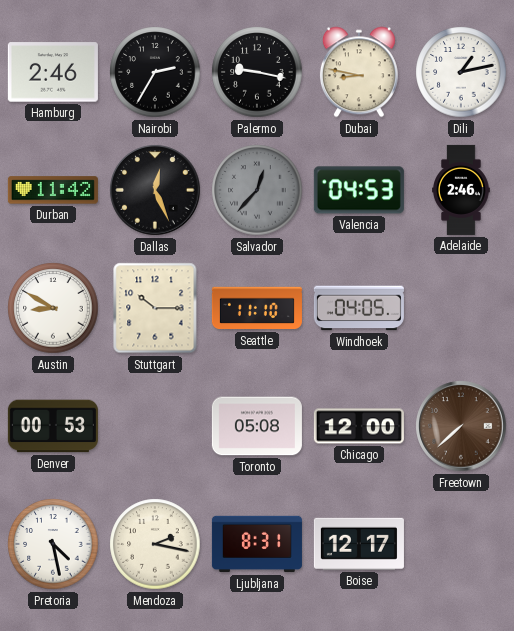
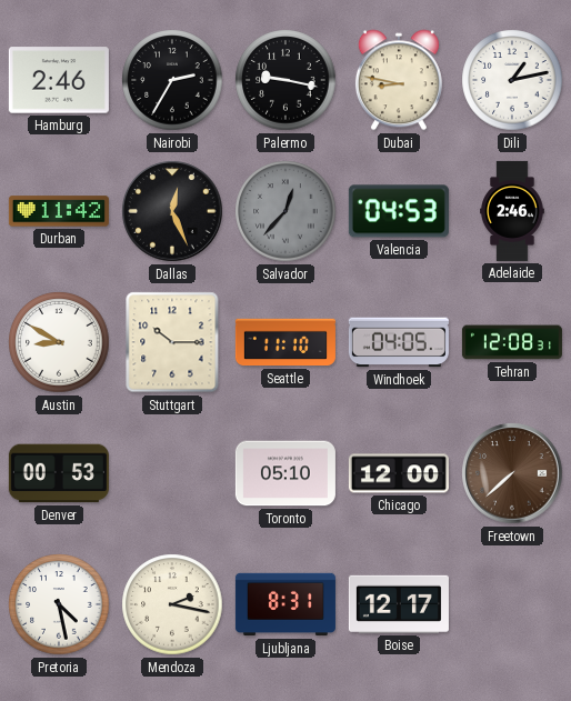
Tehran: none -> 12:08
Toronto: 05:08 -> 05:10
